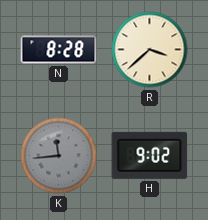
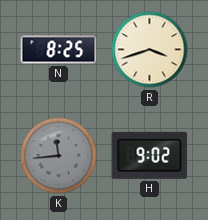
N: 8:28 -> 8:25
R: 3:38 -> 3:42
